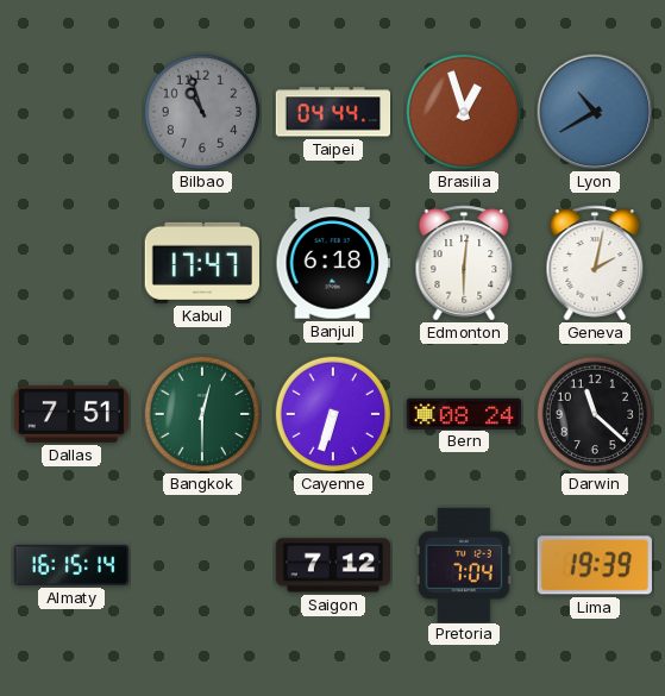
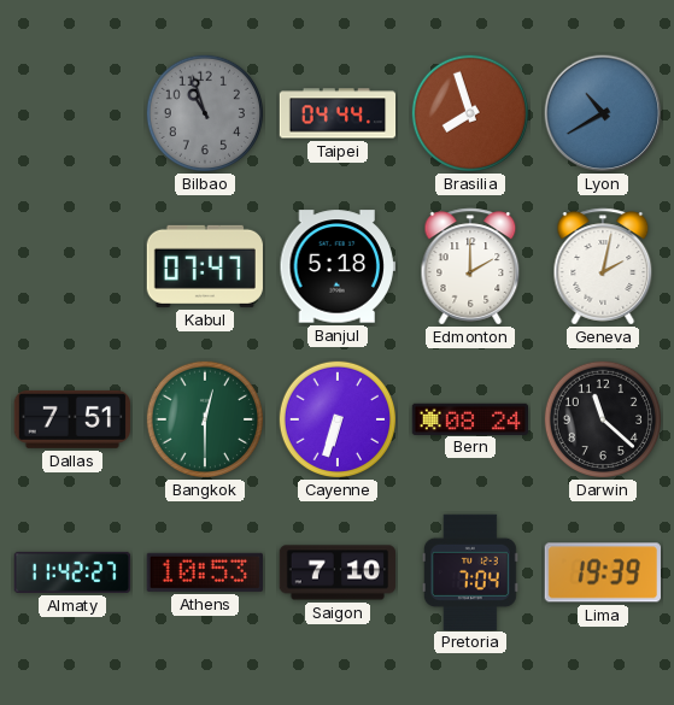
Brasilia: 12:57 -> 7:57
Kabul: 17:47 -> 07:47
Banjul: 6:18 -> 5:18
Edmonton: 6:01 -> 2:00
Almaty: 16:15 -> 11:42
Athens: none -> 10:53
Saigon: 7:12 -> 7:10
